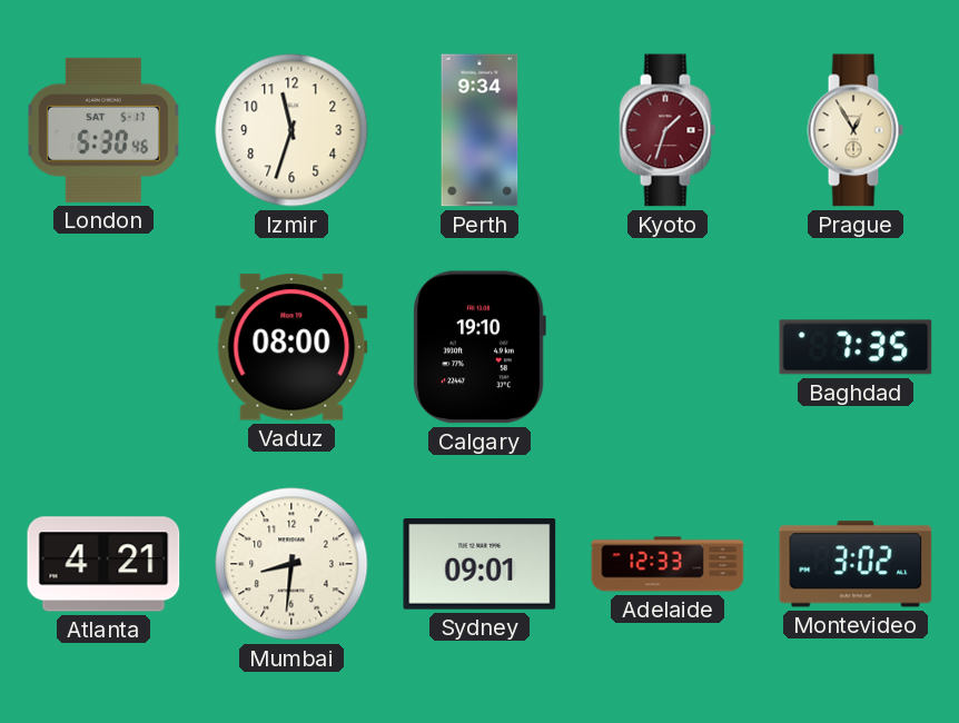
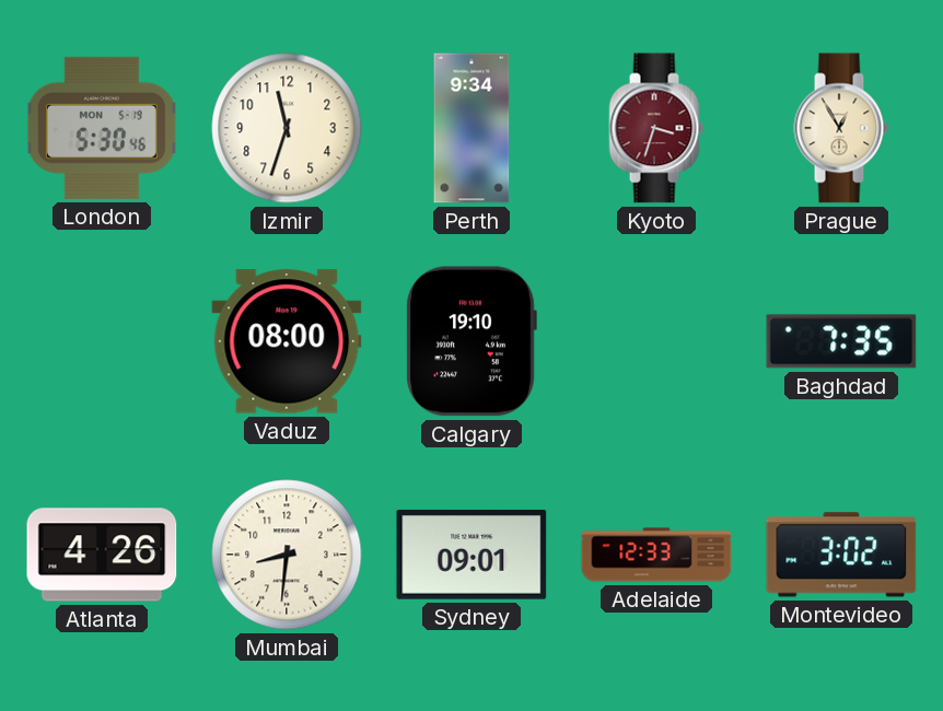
London date: SAT 5-17 -> MON 5-19
Kyoto: 1:33 -> 3:33
Atlanta: 4:21 -> 4:26
